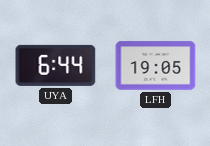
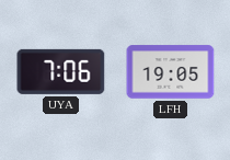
UYA: 6:44 -> 7:06
